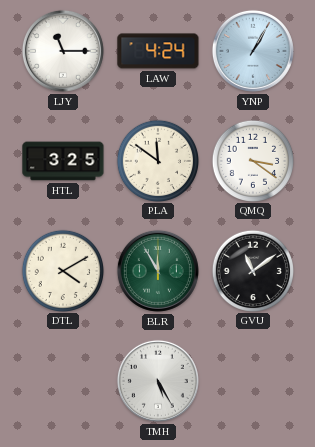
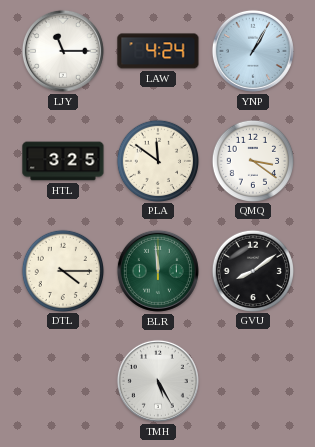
DTL: 4:10 -> 4:15
BLR: 11:55 -> 11:59
GVU: 11:09 -> 8:09
